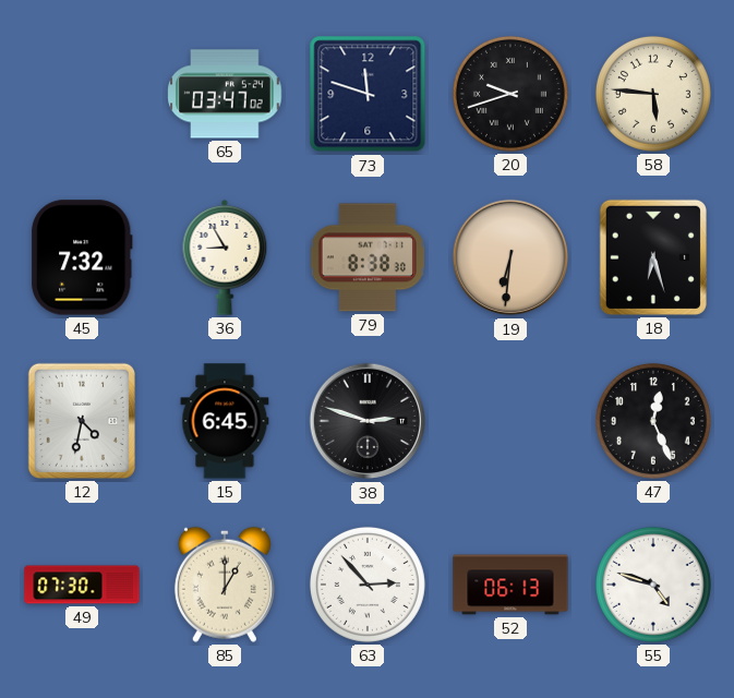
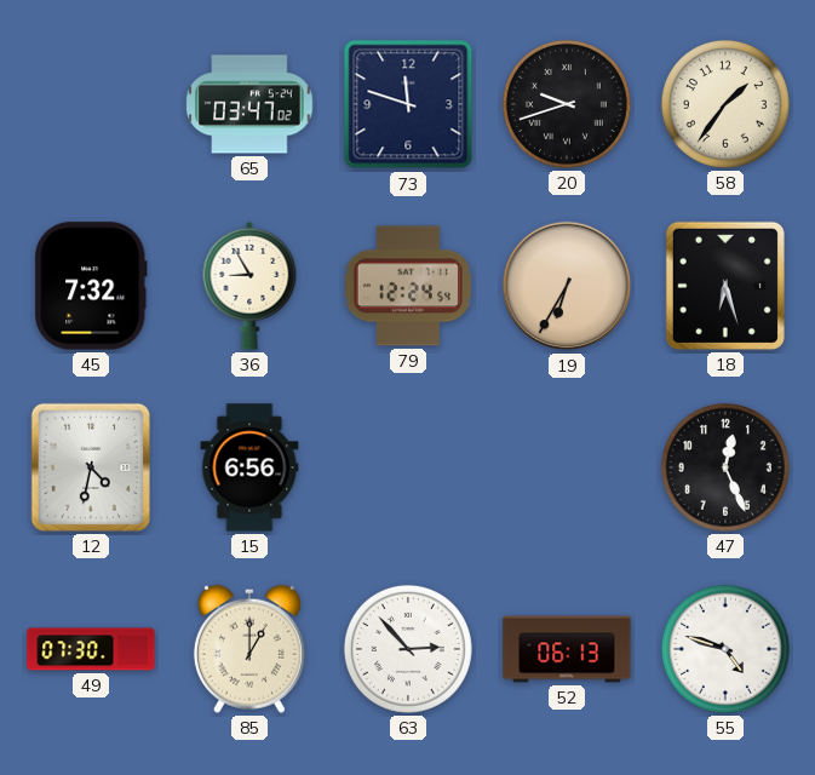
58: 5:46 -> 1:36
79: 8:38 -> 12:24
19: 6:31 -> 6:35
15: 6:45 -> 6:56
38: 2:48 -> none
